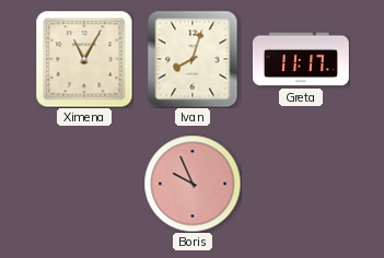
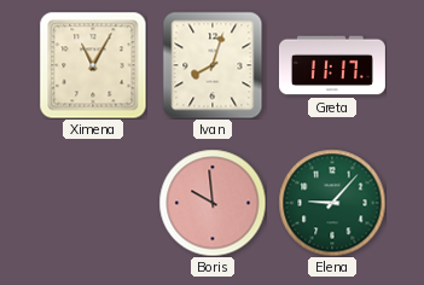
Boris: 9:56 -> 9:59
Elena: none -> 9:07
